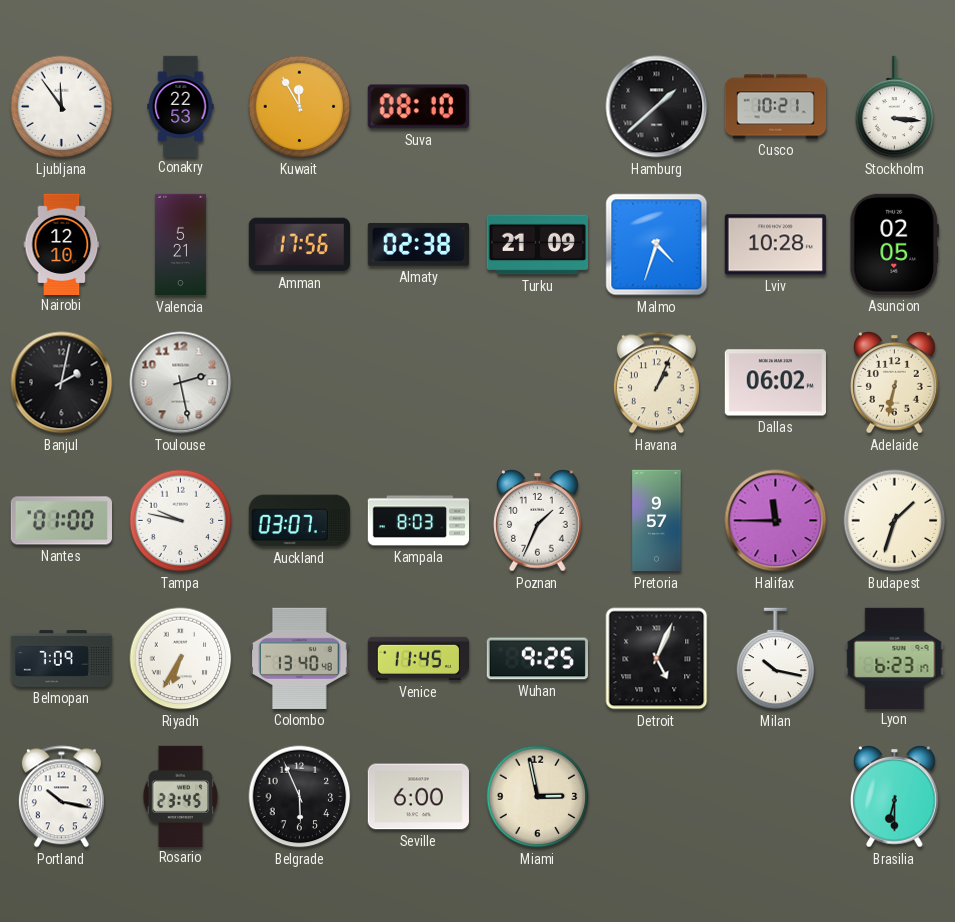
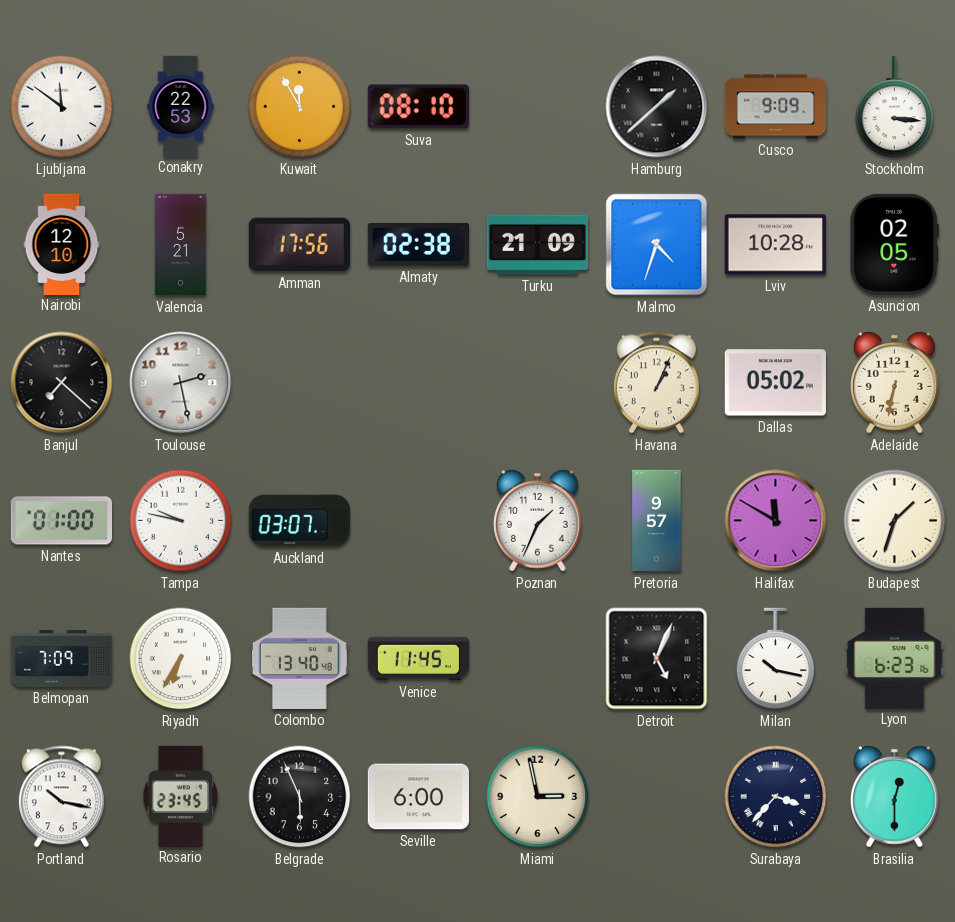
Ljubljana: 11:54 -> 11:51
Cusco: 10:21 -> 9:09
Banjul: 2:02 -> 7:22
Dallas: 06:02 -> 05:02
Kampala: 8:03 -> none
Halifax: 11:45 -> 11:50
Wuhan: 9:25 -> none
Lyon: 6:23:17 -> 6:23:16
Surabaya: none -> 3:37
Brasilia: 6:30 -> 12:30
